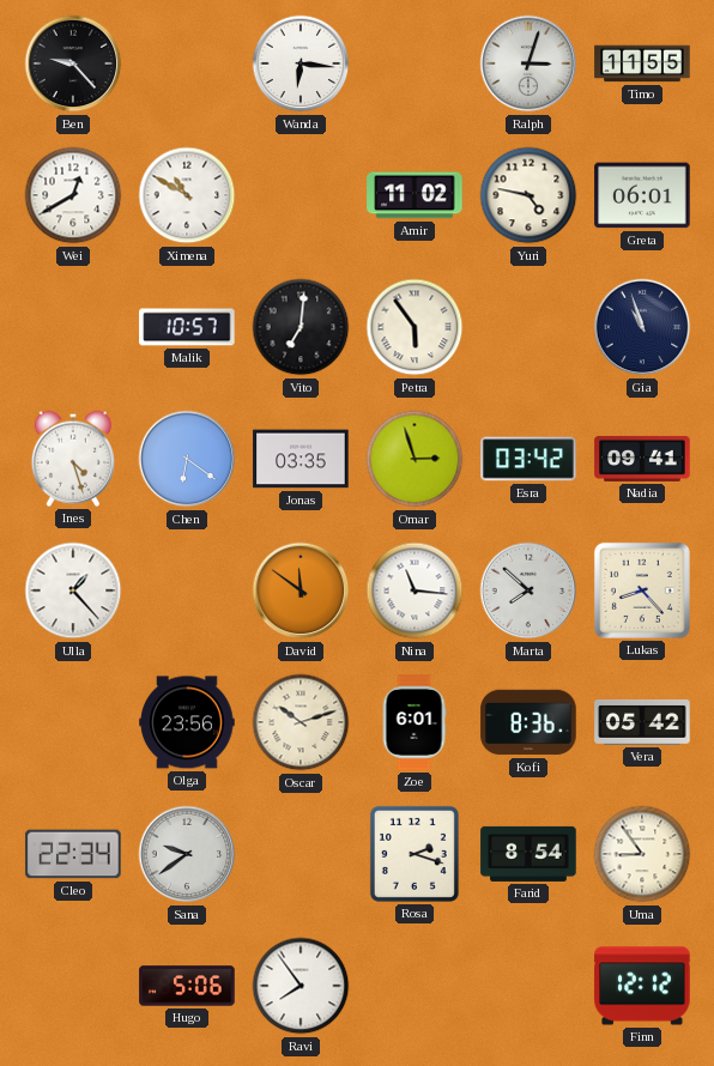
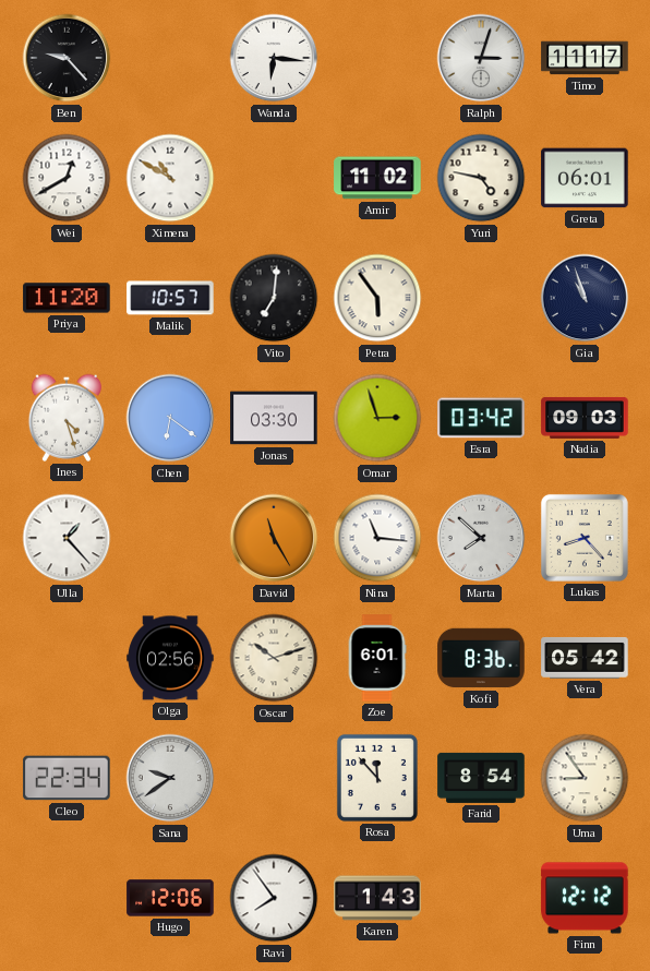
Timo: 11:55 -> 11:17
Priya: none -> 11:20
Jonas: 03:35 -> 03:30
Nadia: 09:41 -> 09:03
David: 11:51 -> 11:25
Olga: 23:56 -> 02:56
Rosa: 2:18 -> 11:53
Hugo: 5:06 -> 12:06
Karen: none -> 1:43
